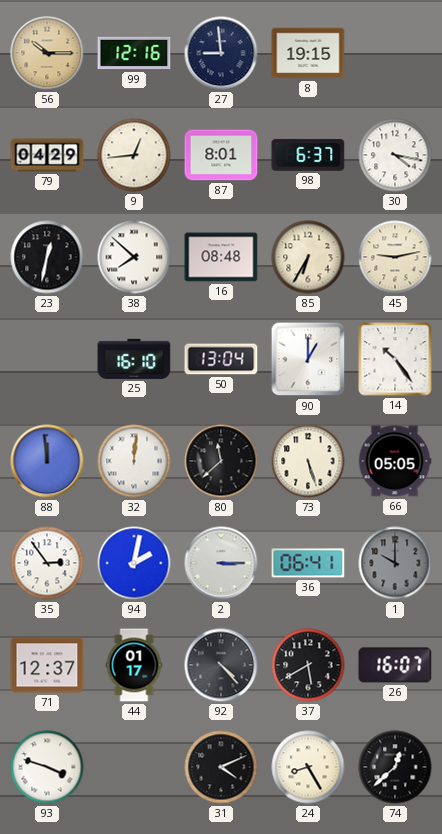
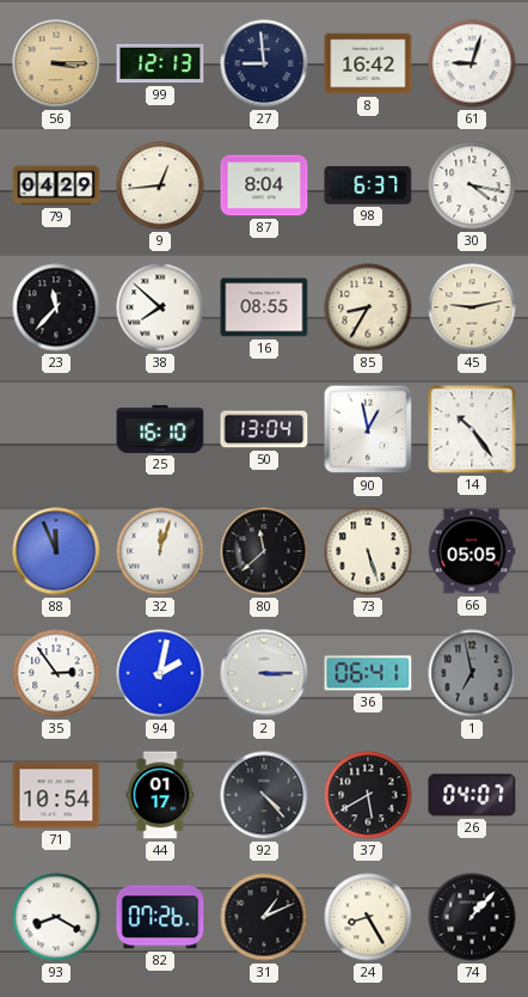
56: 10:15 -> 3:15
99: 12:16 -> 12:13
8: 19:15 -> 16:42
61: none -> 9:03
87: 8:01 -> 8:04
23: 12:32 -> 11:37
16: 08:48 -> 08:55
85: 6:35 -> 8:35
90: 1:00 -> 12:58
88: 11:59 -> 11:56
32: 12:01 -> 12:03
1: 10:00 -> 6:58
71: 12:37 -> 10:54
26: 16:07 -> 04:07
93: 3:48 -> 8:20
82: none -> 07:26
31: 4:11 -> 1:11
74: 12:38 -> 1:07
